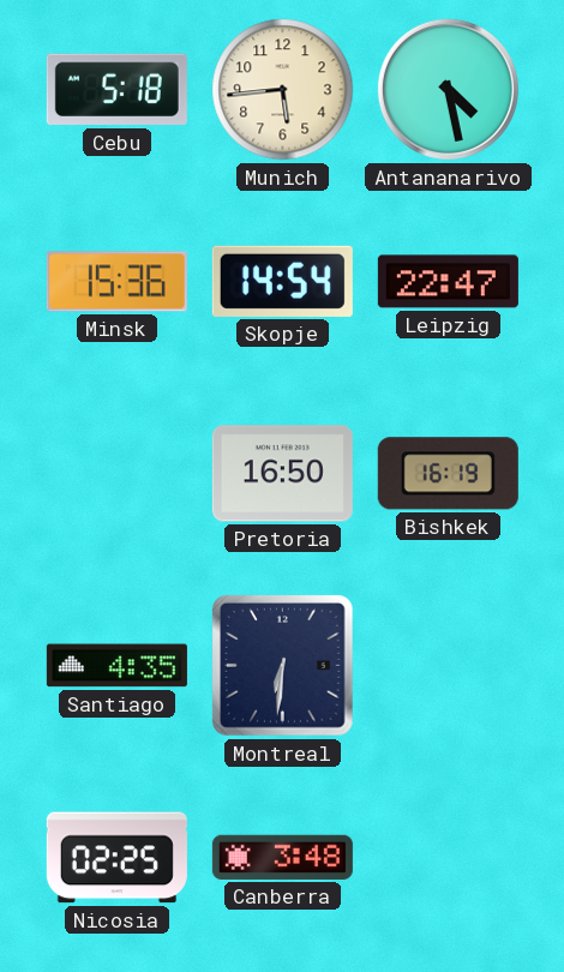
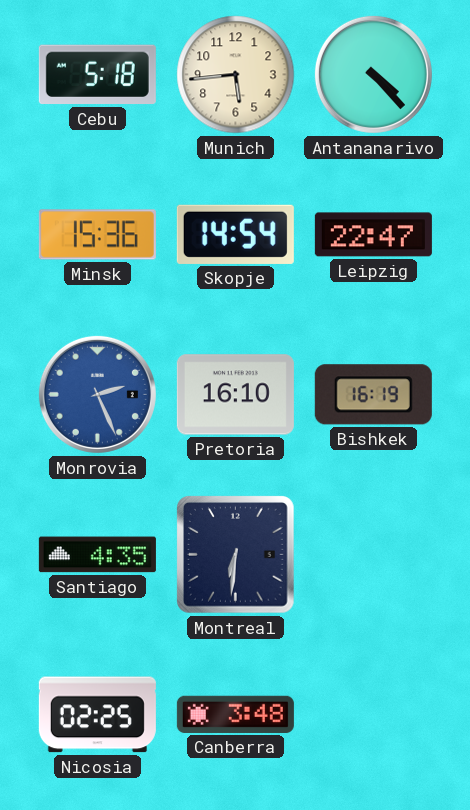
Antananarivo: 4:28 -> 4:23
Monrovia: none -> 2:26
Pretoria: 16:50 -> 16:10
